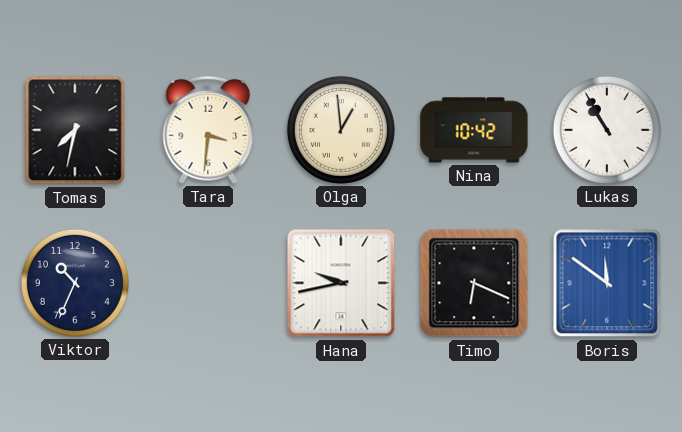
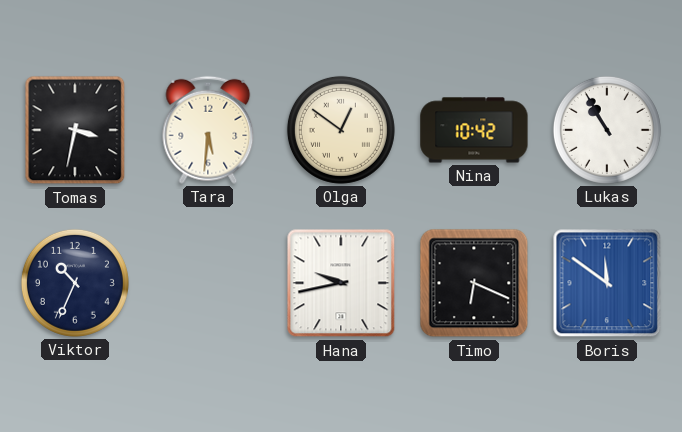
Tomas: 7:32 -> 3:32
Tara: 3:31 -> 5:31
Olga: 12:59 -> 12:51
